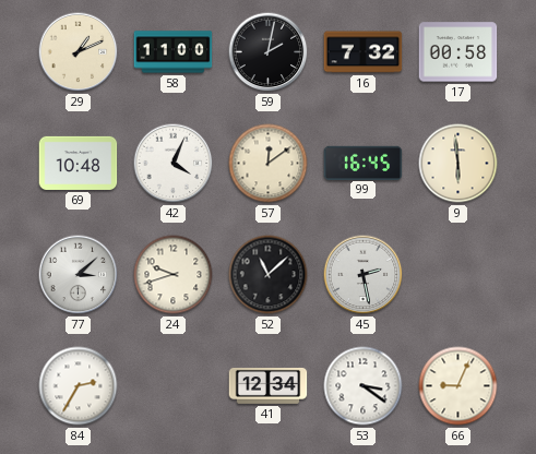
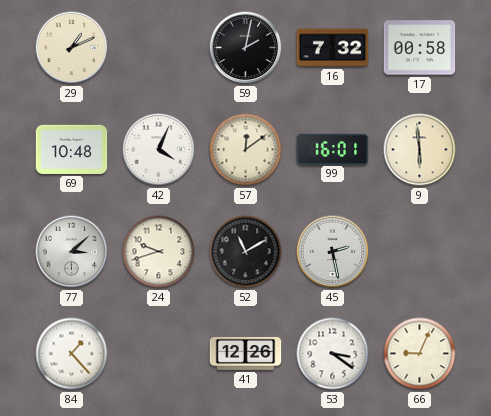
58: 11:00 -> none
99: 16:45 -> 16:01
52: 11:08 -> 11:10
84: 2:35 -> 1:23
41: 12:34 -> 12:26
